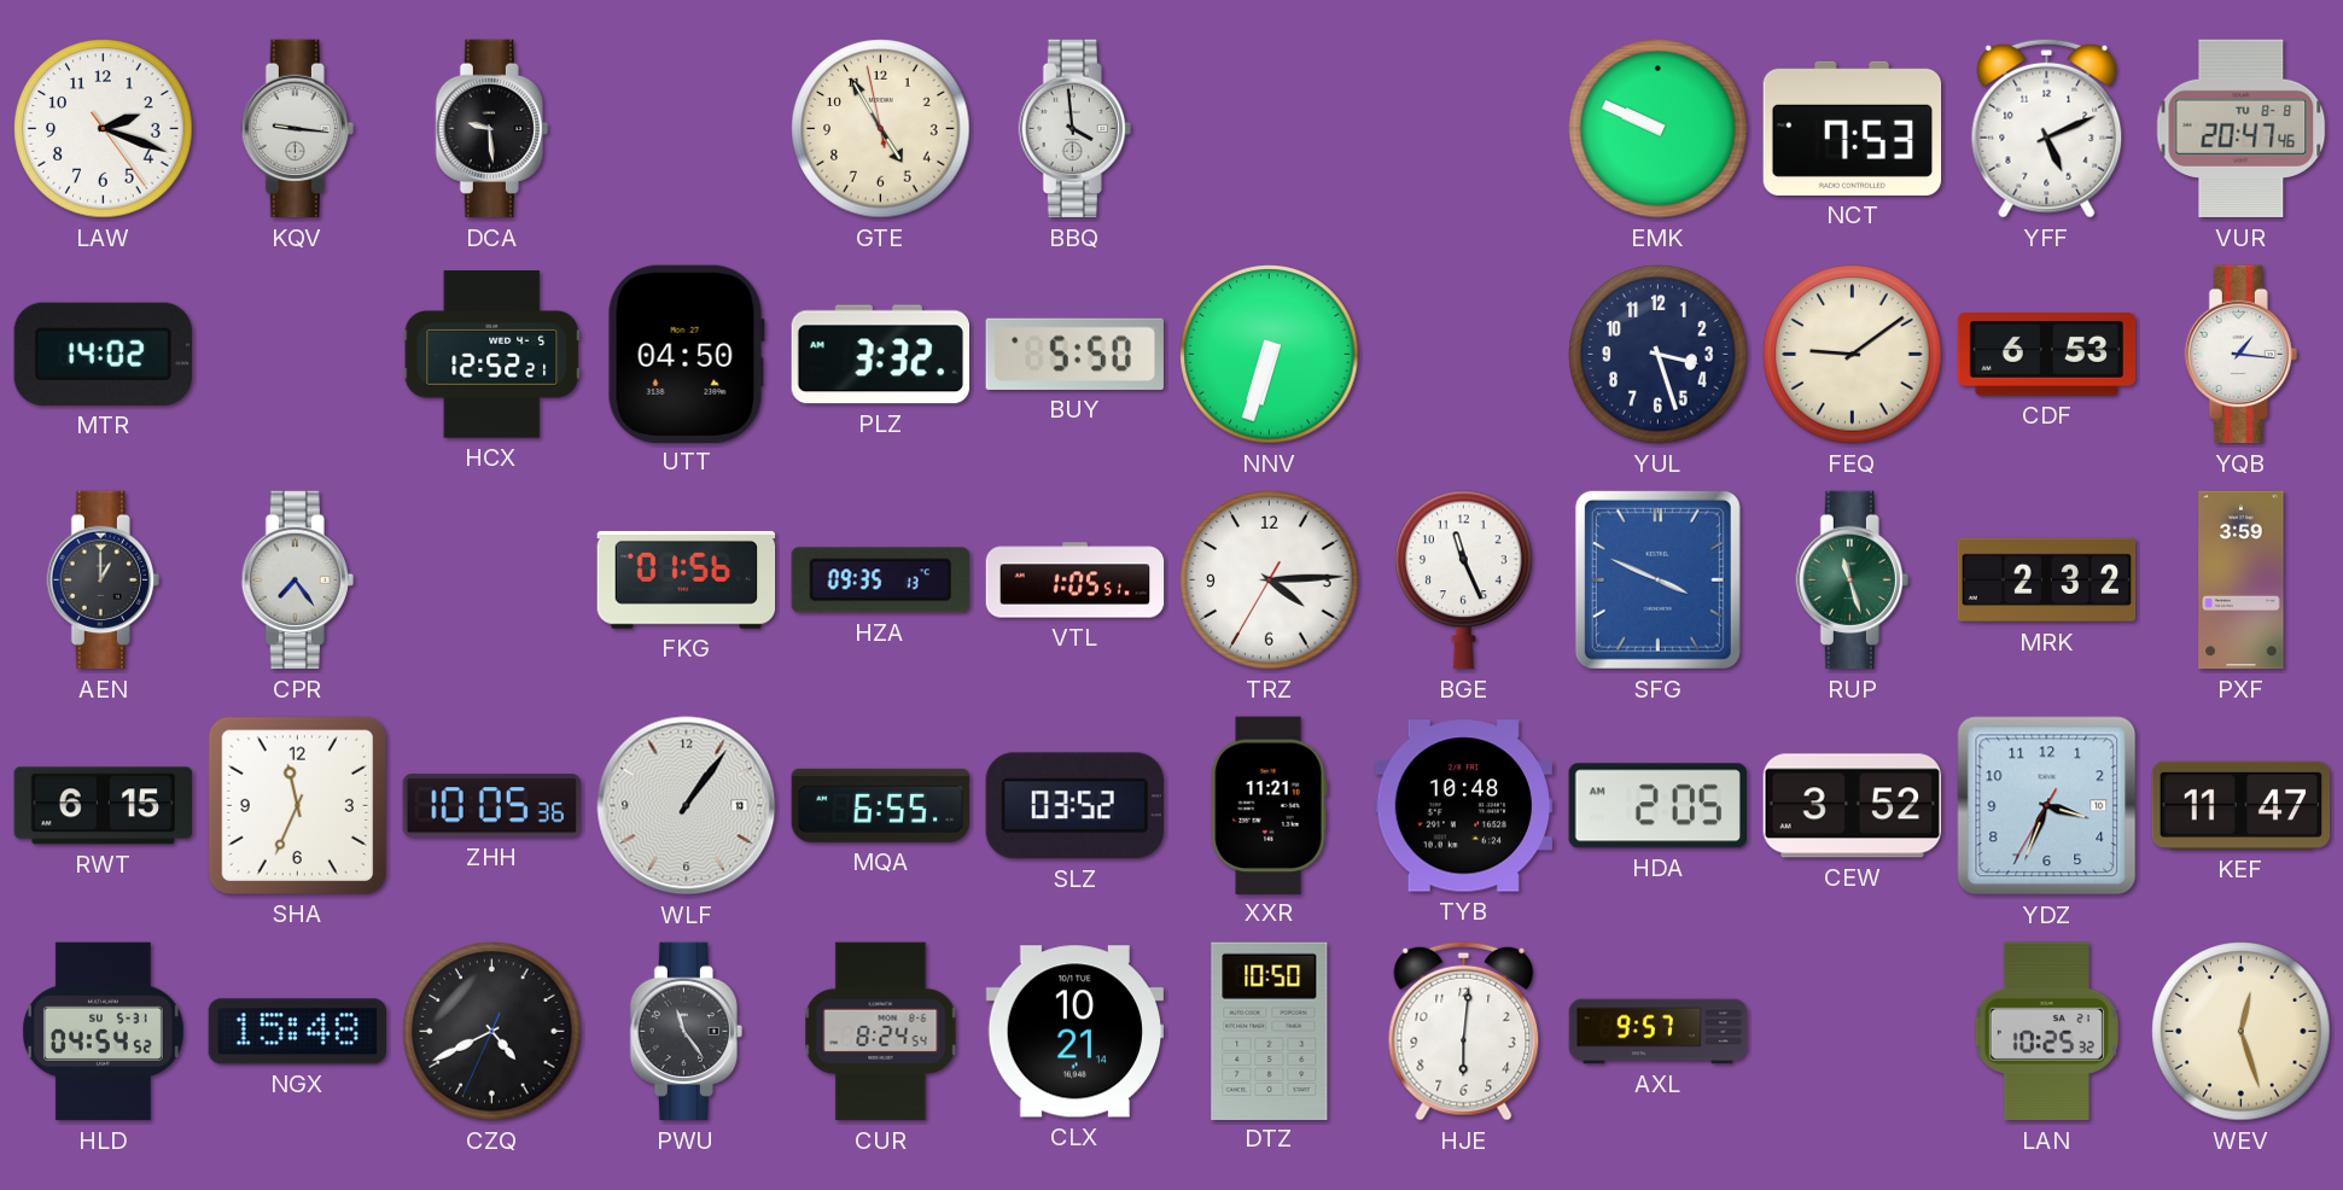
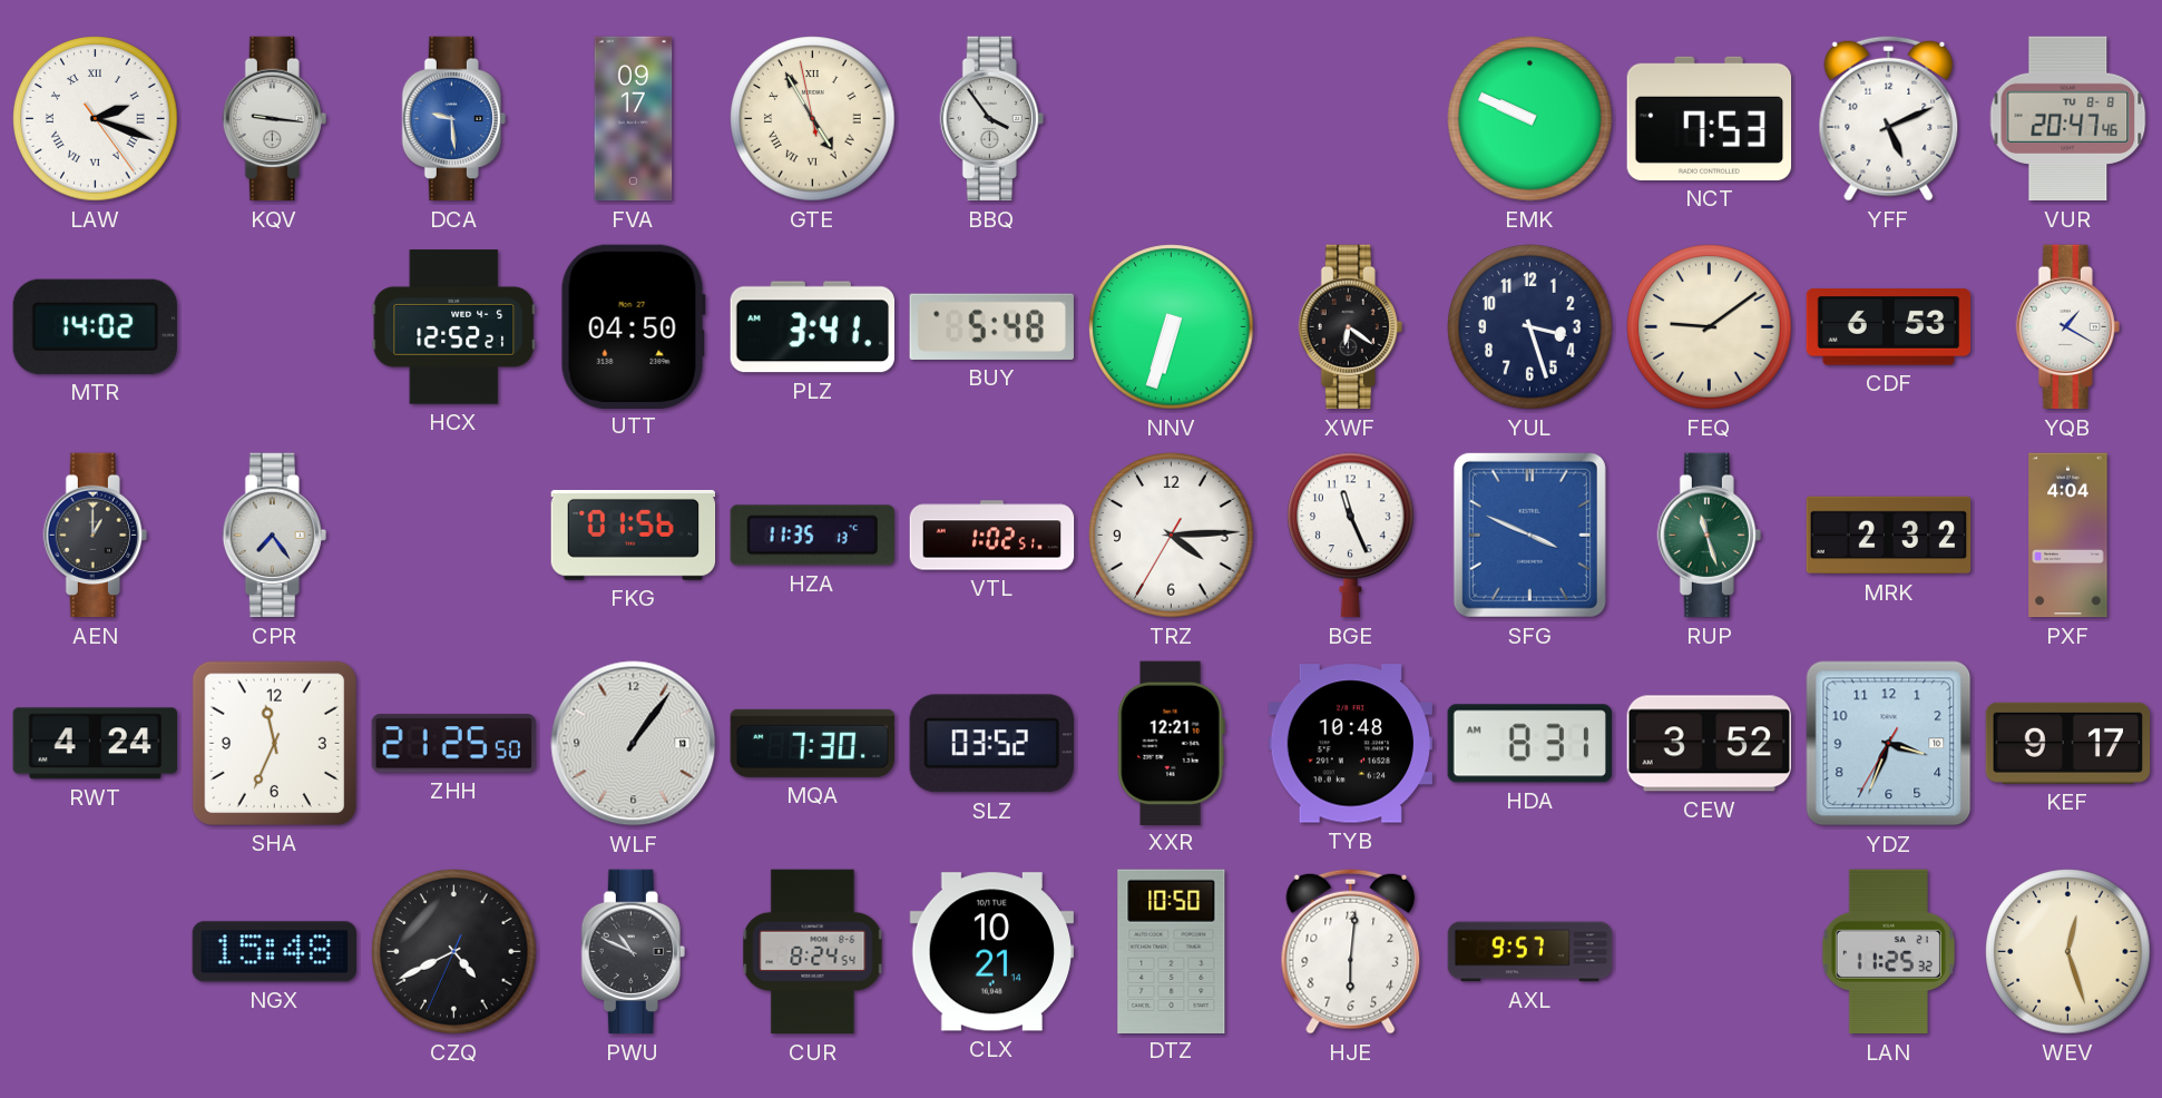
LAW numerals: Arabic -> Roman
DCA dial: black -> blue
FVA: none -> 09:17
GTE numerals: Arabic -> Roman
BBQ: 3:59 -> 3:54
PLZ: 3:32 -> 3:41
BUY: 5:50 -> 5:48
XWF: none -> 6:21
YQB: 1:16 -> 1:20
HZA: 09:35 -> 11:35
VTL: 1:05 -> 1:02
PXF: 3:59 -> 4:04
RWT: 6:15 -> 4:24
ZHH: 10:05 -> 21:25
MQA: 6:55 -> 7:30
XXR: 11:21 -> 12:21
HDA: 2:05 -> 8:31
KEF: 11:47 -> 9:17
HLD: 04:54 -> none
PWU: 11:24 -> 10:49
LAN: 10:25 -> 11:25
